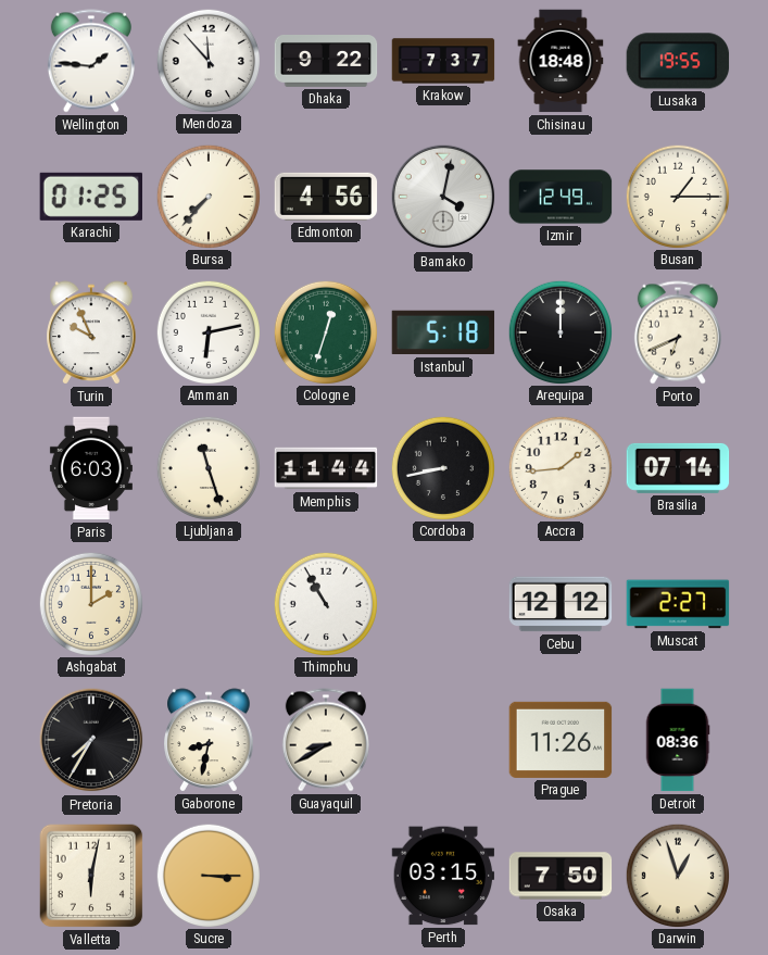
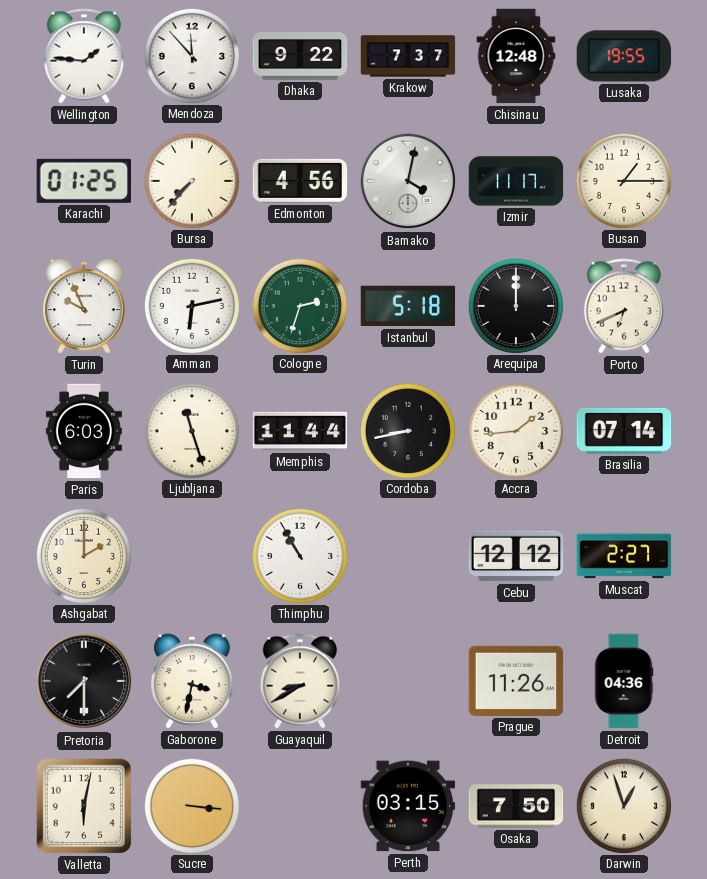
Chisinau: 18:48 -> 12:48
Izmir: 12:49 -> 11:17
Cologne: 12:33 -> 2:33
Pretoria: 7:35 -> 7:30
Gaborone: 8:32 -> 3:32
Detroit: 08:36 -> 04:36
Sucre: 3:15 -> 3:16
